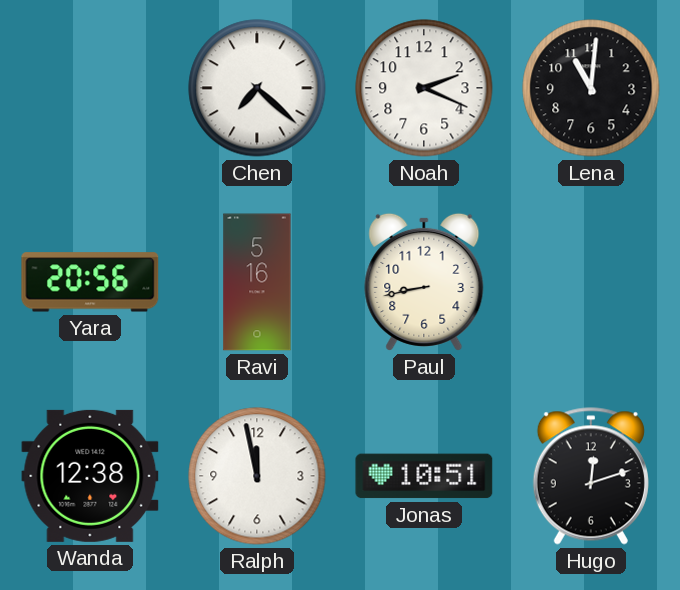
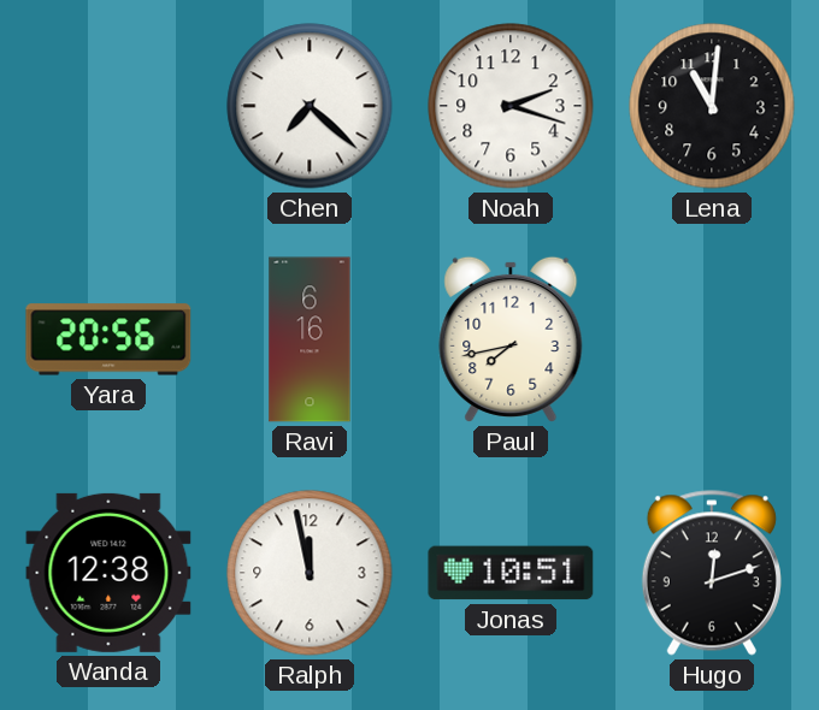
Noah: 2:19 -> 2:18
Ravi: 5:16 -> 6:16
Paul: 8:43 -> 7:43
